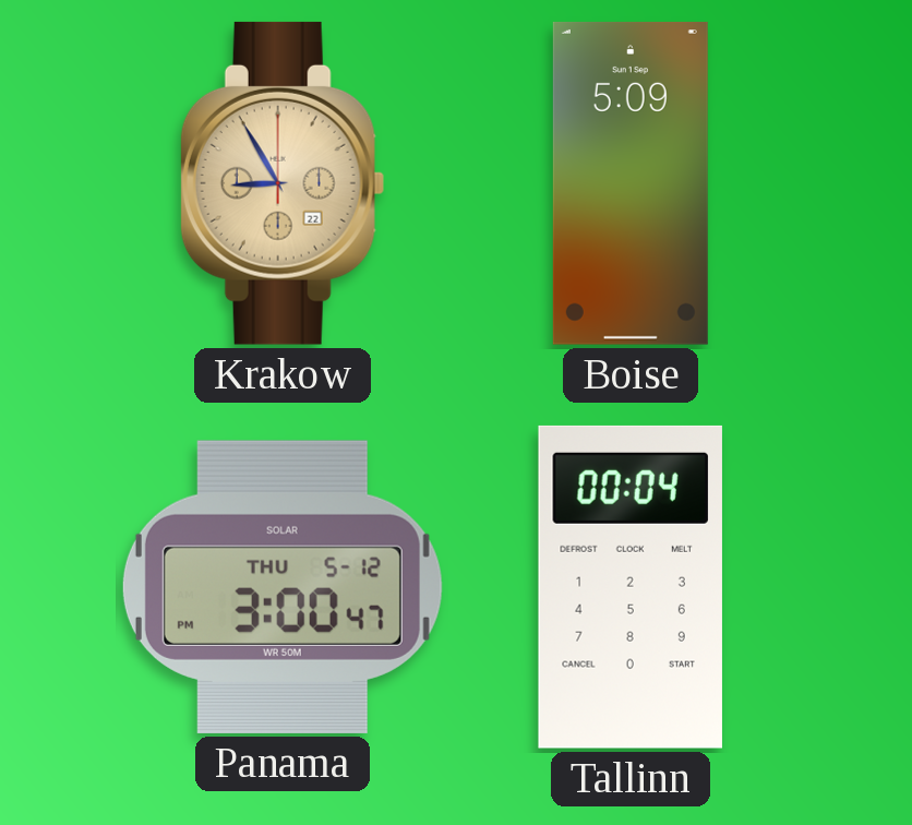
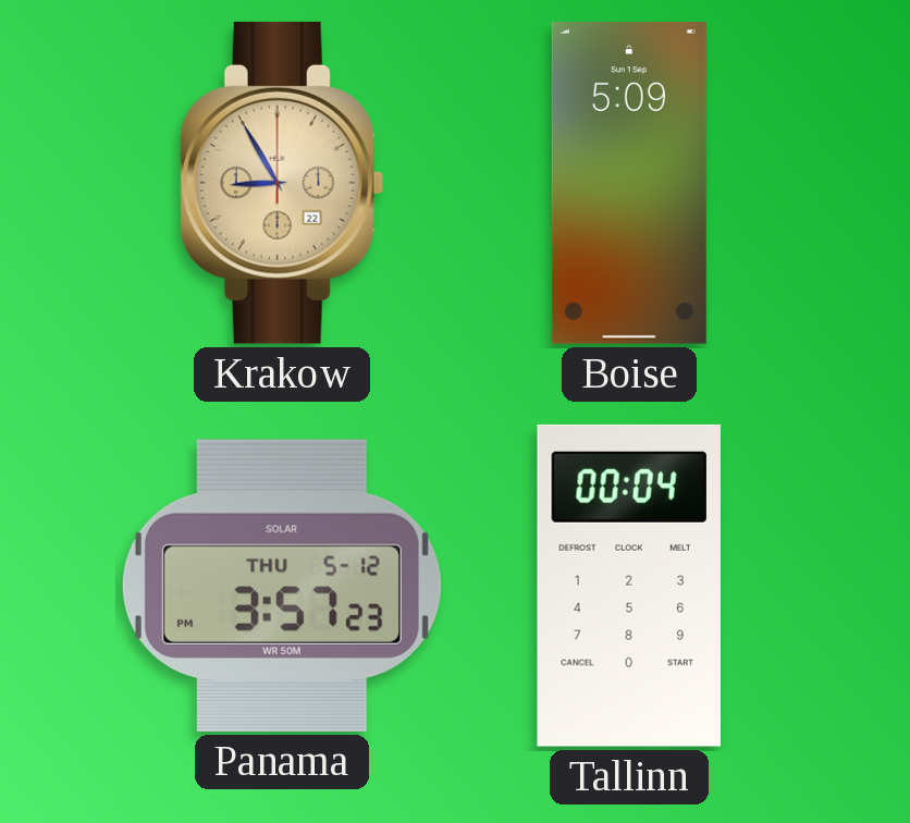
Panama: 3:00 -> 3:57
